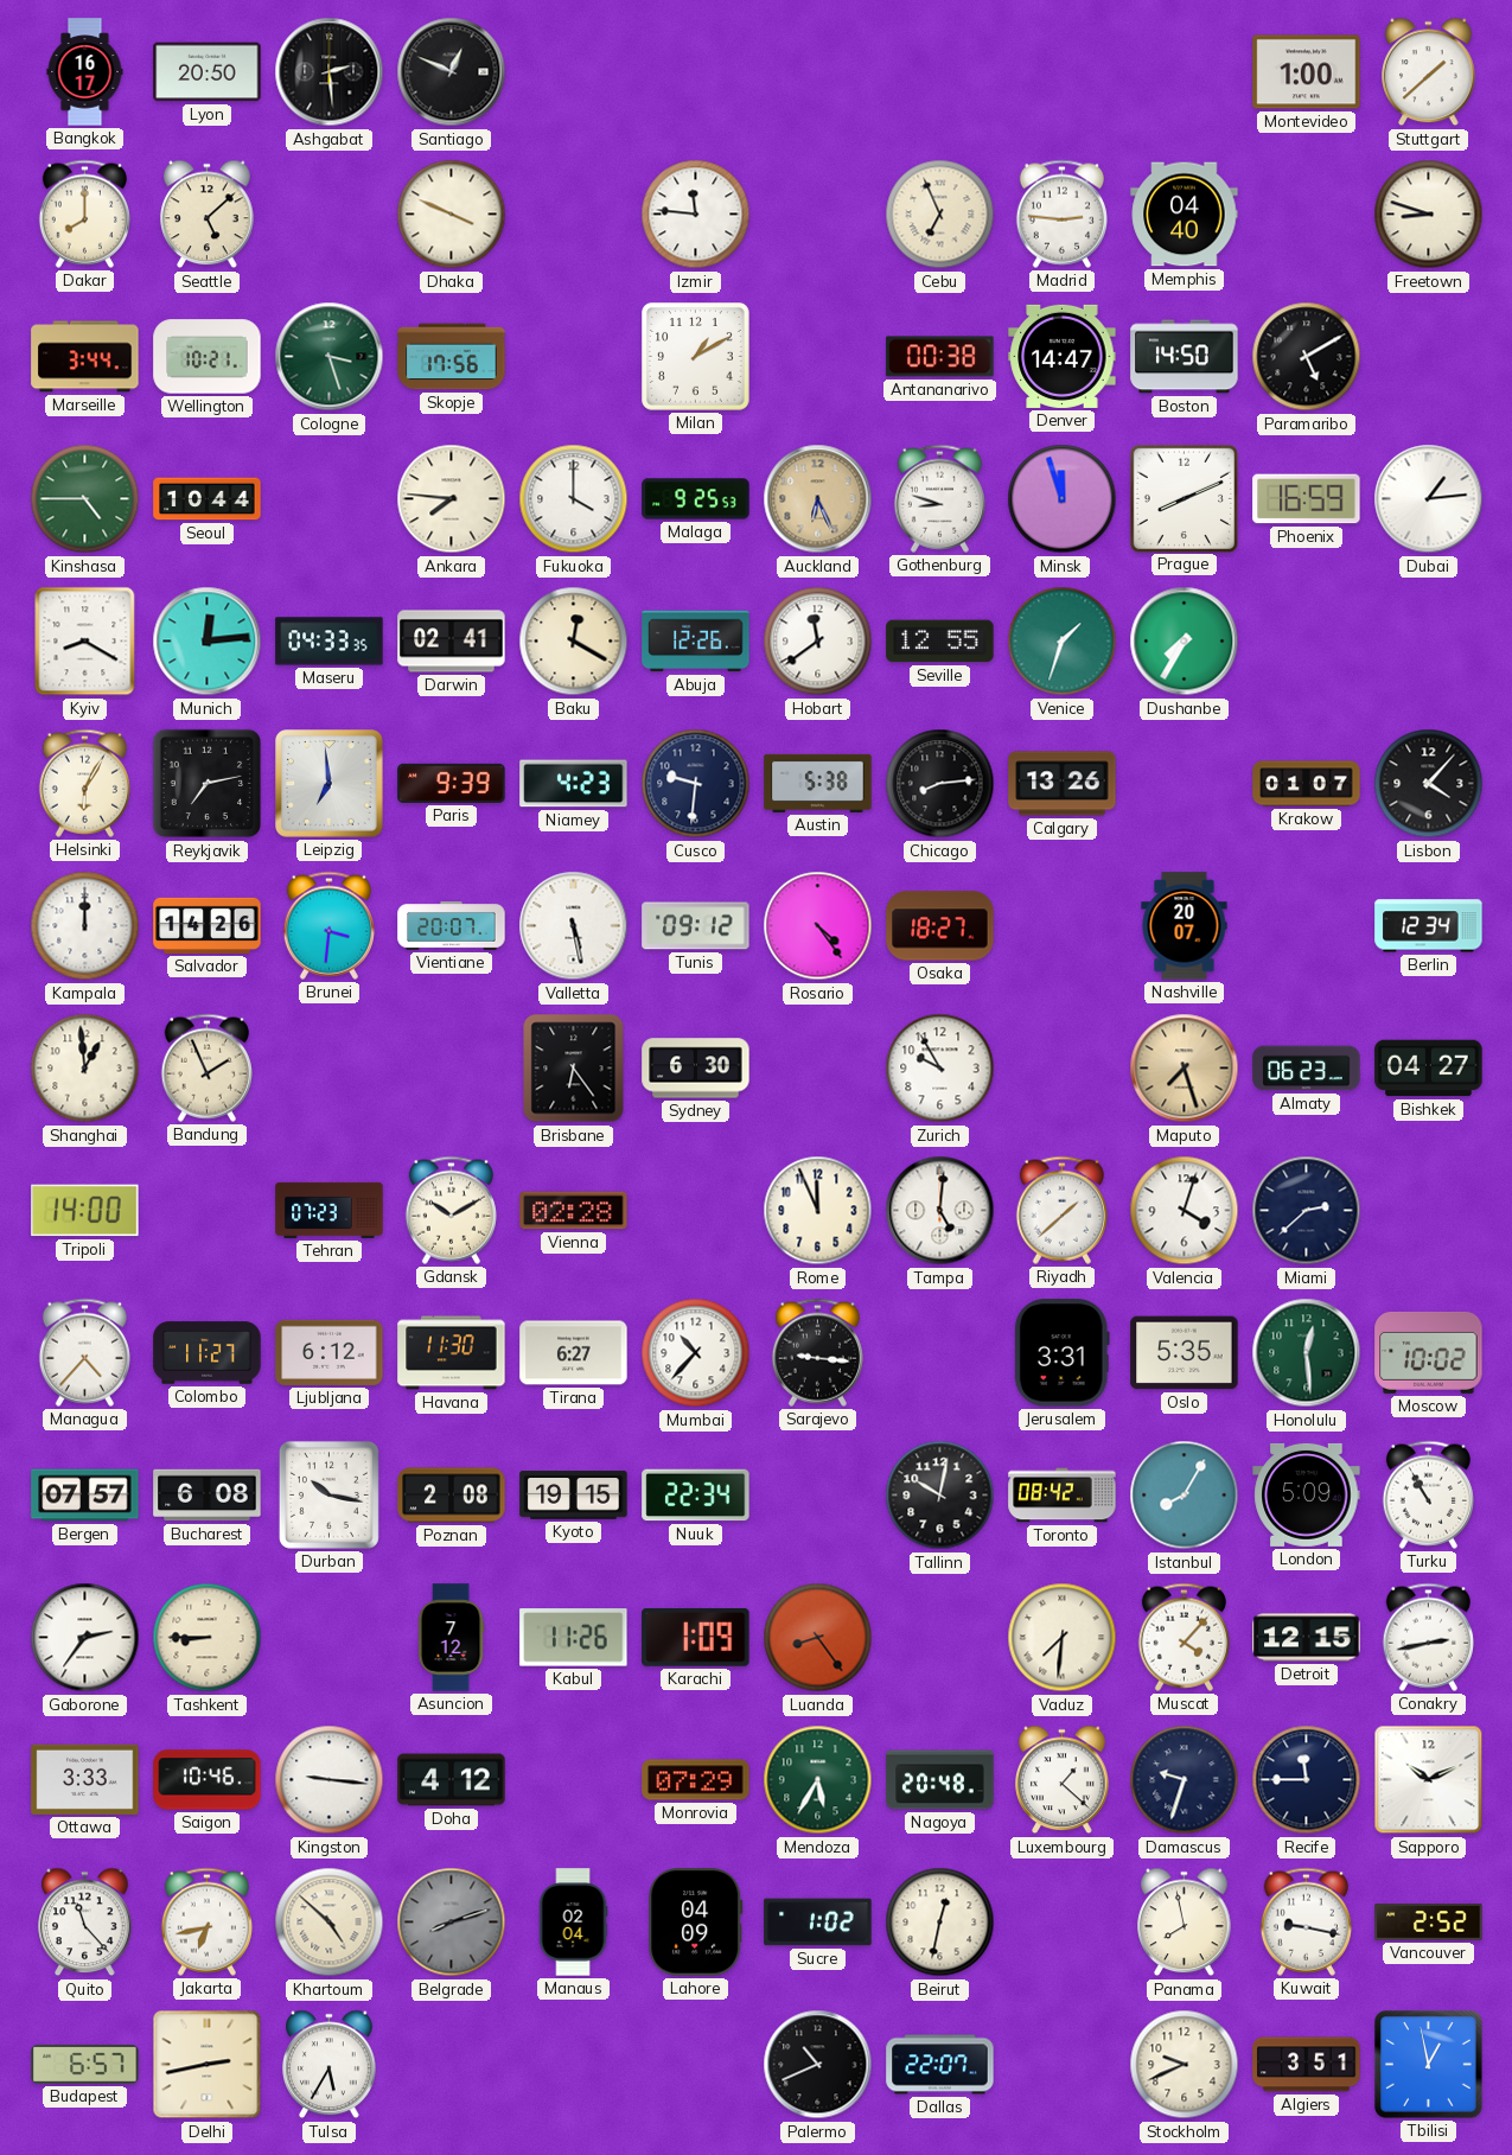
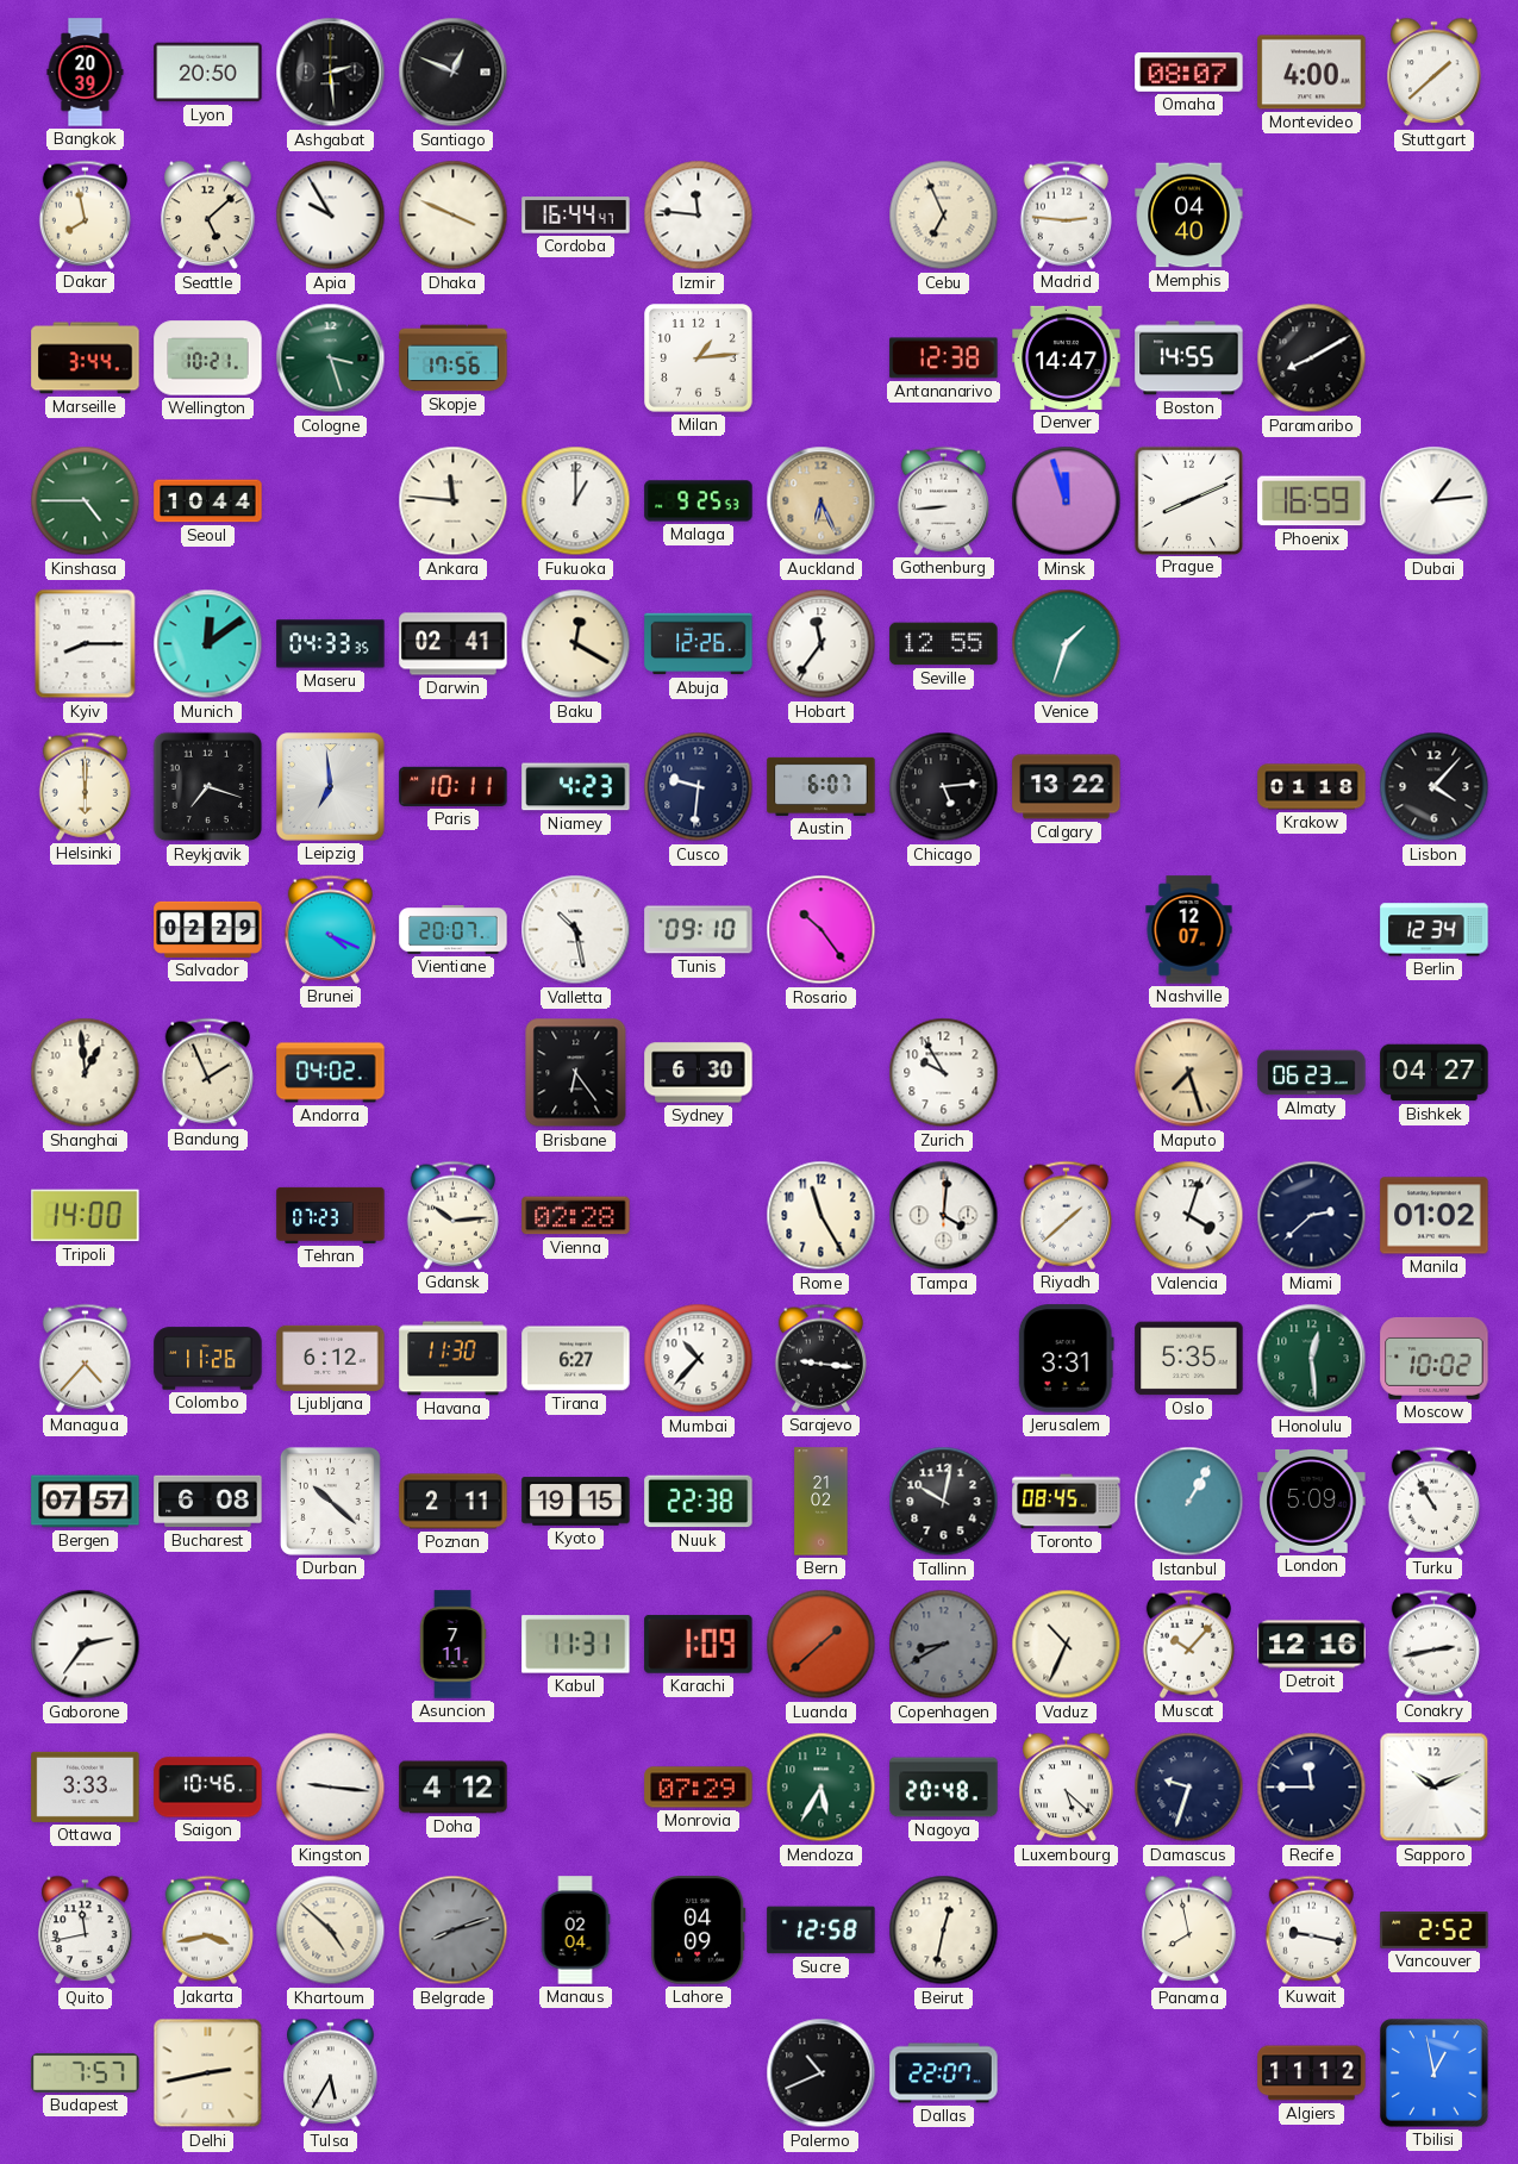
Bangkok: 16:17 -> 20:39
Omaha: none -> 08:07
Montevideo: 1:00 -> 4:00
Dakar: 8:00 -> 7:58
Apia: none -> 9:55
Cordoba: none -> 16:44
Freetown: 8:48 -> none
Milan: 1:10 -> 1:14
Antananarivo: 00:38 -> 12:38
Boston: 14:50 -> 14:55
Paramaribo: 5:10 -> 8:10
Ankara: 7:46 -> 11:46
Fukuoka: 4:00 -> 1:00
Gothenburg: 8:48 -> 8:44
Kyiv: 8:20 -> 8:15
Munich: 12:14 -> 12:09
Hobart: 11:39 -> 11:36
Dushanbe: 7:35 -> none
Helsinki: 6:05 -> 6:00
Reykjavik: 7:13 -> 7:18
Paris: 9:39 -> 10:11
Austin: 5:38 -> 6:07
Chicago: 8:14 -> 5:14
Calgary: 13:26 -> 13:22
Krakow: 01:07 -> 01:18
Kampala: 12:00 -> none
Salvador: 14:26 -> 02:29
Brunei: 3:31 -> 4:19
Valletta: 5:28 -> 10:28
Tunis: 09:12 -> 09:10
Rosario: 4:24 -> 10:24
Osaka: 18:27 -> none
Nashville: 20:07 -> 12:07
Andorra: none -> 04:02
Gdansk: 10:10 -> 10:14
Rome: 11:56 -> 11:25
Tampa: 5:01 -> 4:01
Manila: none -> 01:02
Colombo: 11:27 -> 11:26
Durban: 10:17 -> 10:22
Poznan: 2:08 -> 2:11
Nuuk: 22:34 -> 22:38
Bern: none -> 21:02
Toronto: 08:42 -> 08:45
Istanbul: 8:05 -> 1:05
Tashkent: 8:45 -> none
Asuncion: 7:12 -> 7:11
Kabul: 11:26 -> 11:31
Luanda: 8:24 -> 1:38
Copenhagen: none -> 8:40
Vaduz: 7:31 -> 10:34
Muscat: 4:07 -> 10:07
Detroit: 12:15 -> 12:16
Luxembourg: 1:22 -> 5:22
Quito: 11:23 -> 11:43
Jakarta: 6:43 -> 3:43
Sucre: 1:02 -> 12:58
Budapest: 6:57 -> 7:57
Stockholm: 9:41 -> none
Algiers: 3:51 -> 11:12
